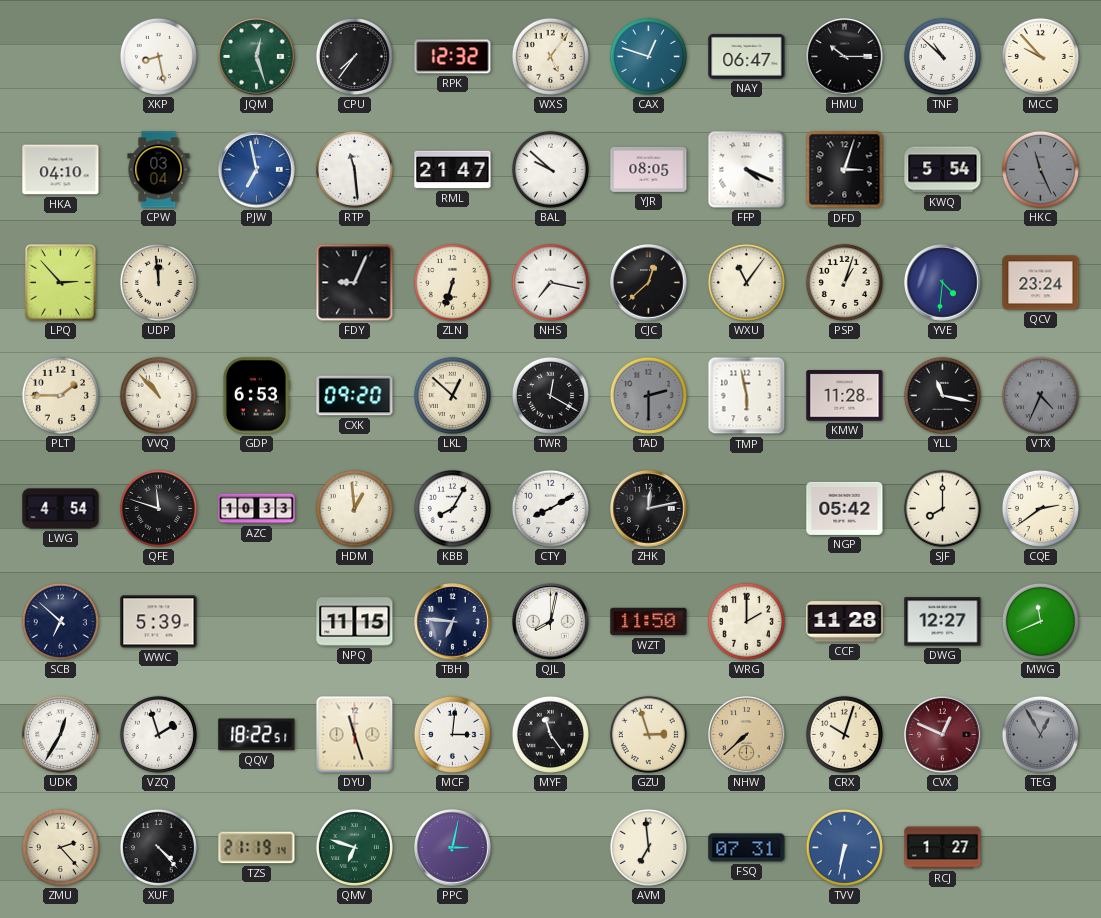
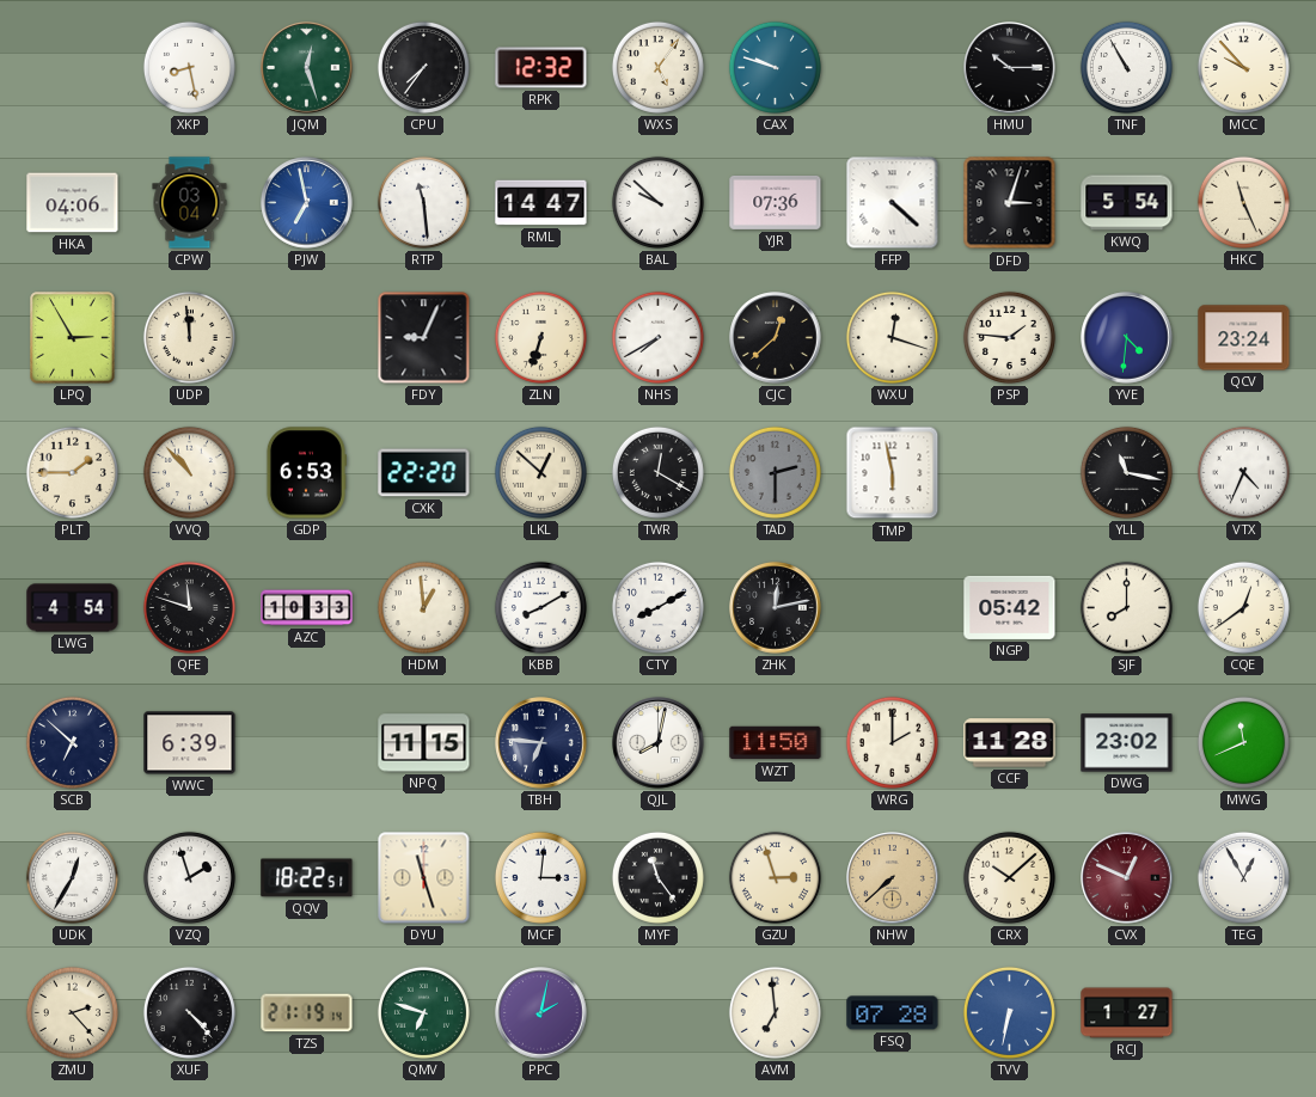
CAX: 12:48 -> 9:48
NAY: 06:47 -> none
TNF: 10:52 -> 10:55
HKA: 04:10 -> 04:06
RML: 21:47 -> 14:47
YJR: 08:05 -> 07:36
FFP: 4:19 -> 4:22
HKC dial: grey -> cream
LPQ: 2:53 -> 2:55
NHS: 7:17 -> 7:40
WXU: 11:06 -> 12:18
PSP: 1:03 -> 1:46
CXK: 09:20 -> 22:20
KMW: 11:28 -> none
VTX dial: grey -> white
KBB: 8:05 -> 8:10
CQE: 2:39 -> 12:39
WWC: 5:39 -> 6:39
DWG: 12:27 -> 23:02
CRX: 10:03 -> 10:08
TEG dial: grey -> white
PPC: 3:02 -> 2:02
FSQ: 07:31 -> 07:28
